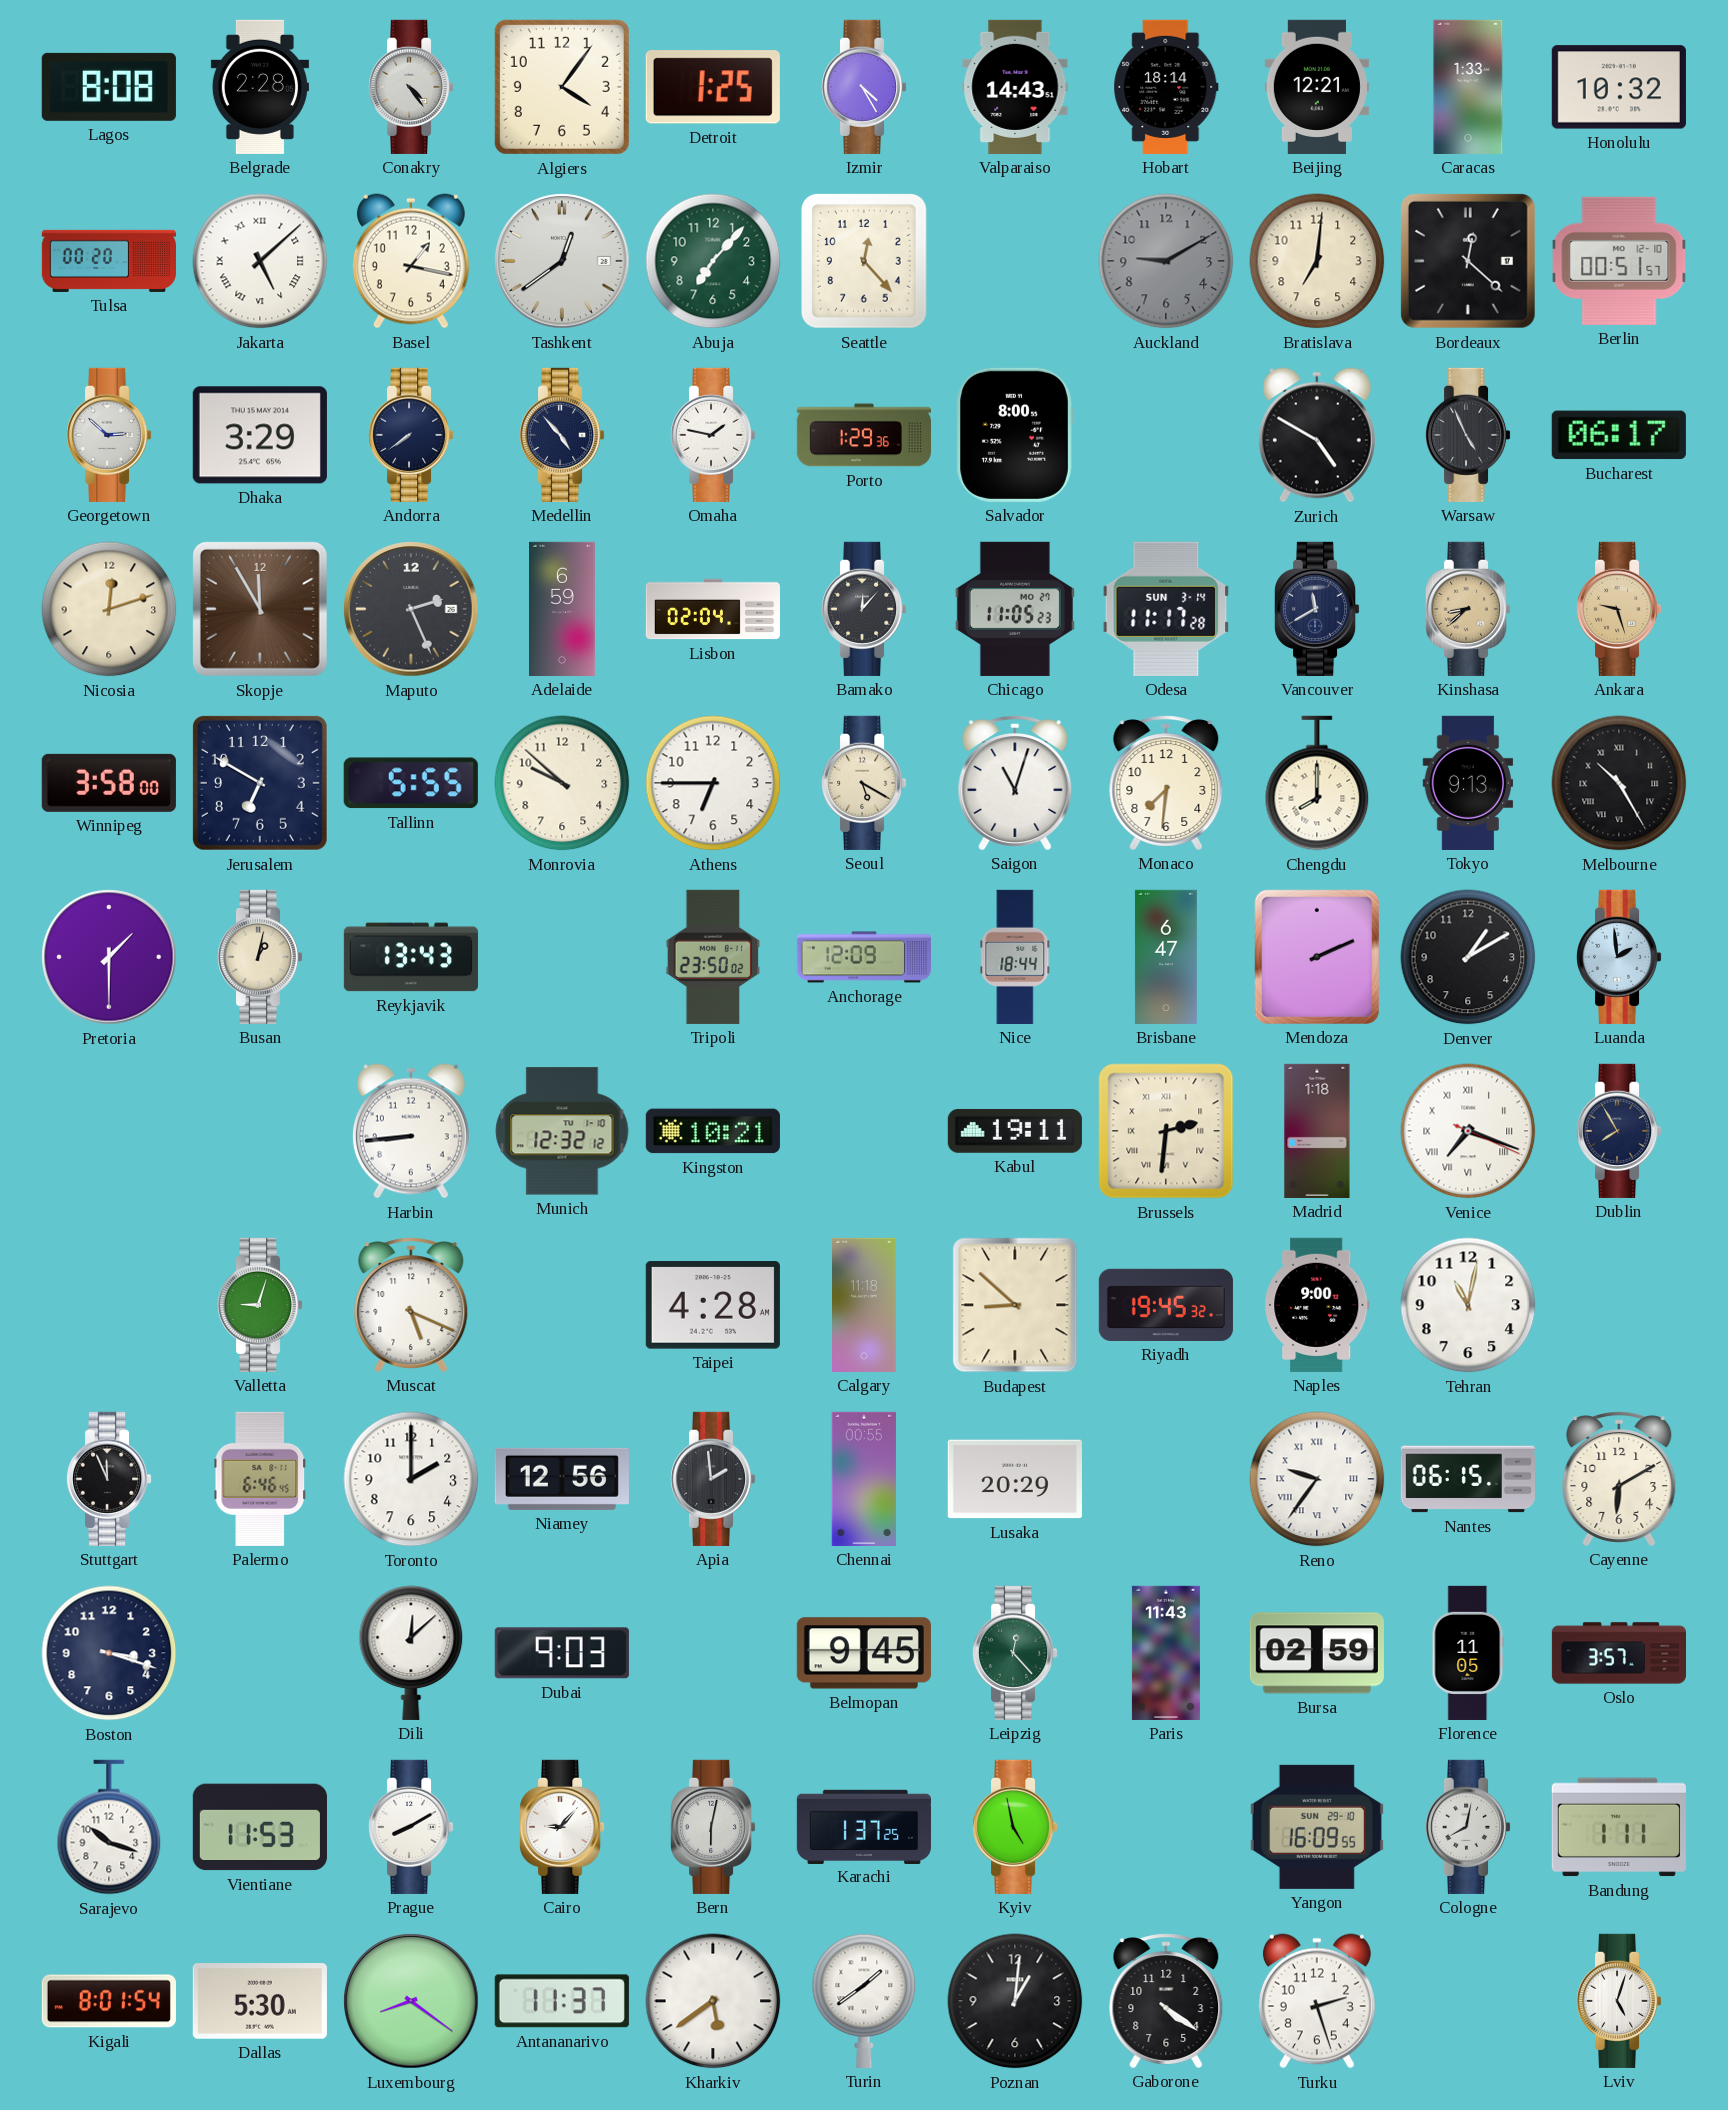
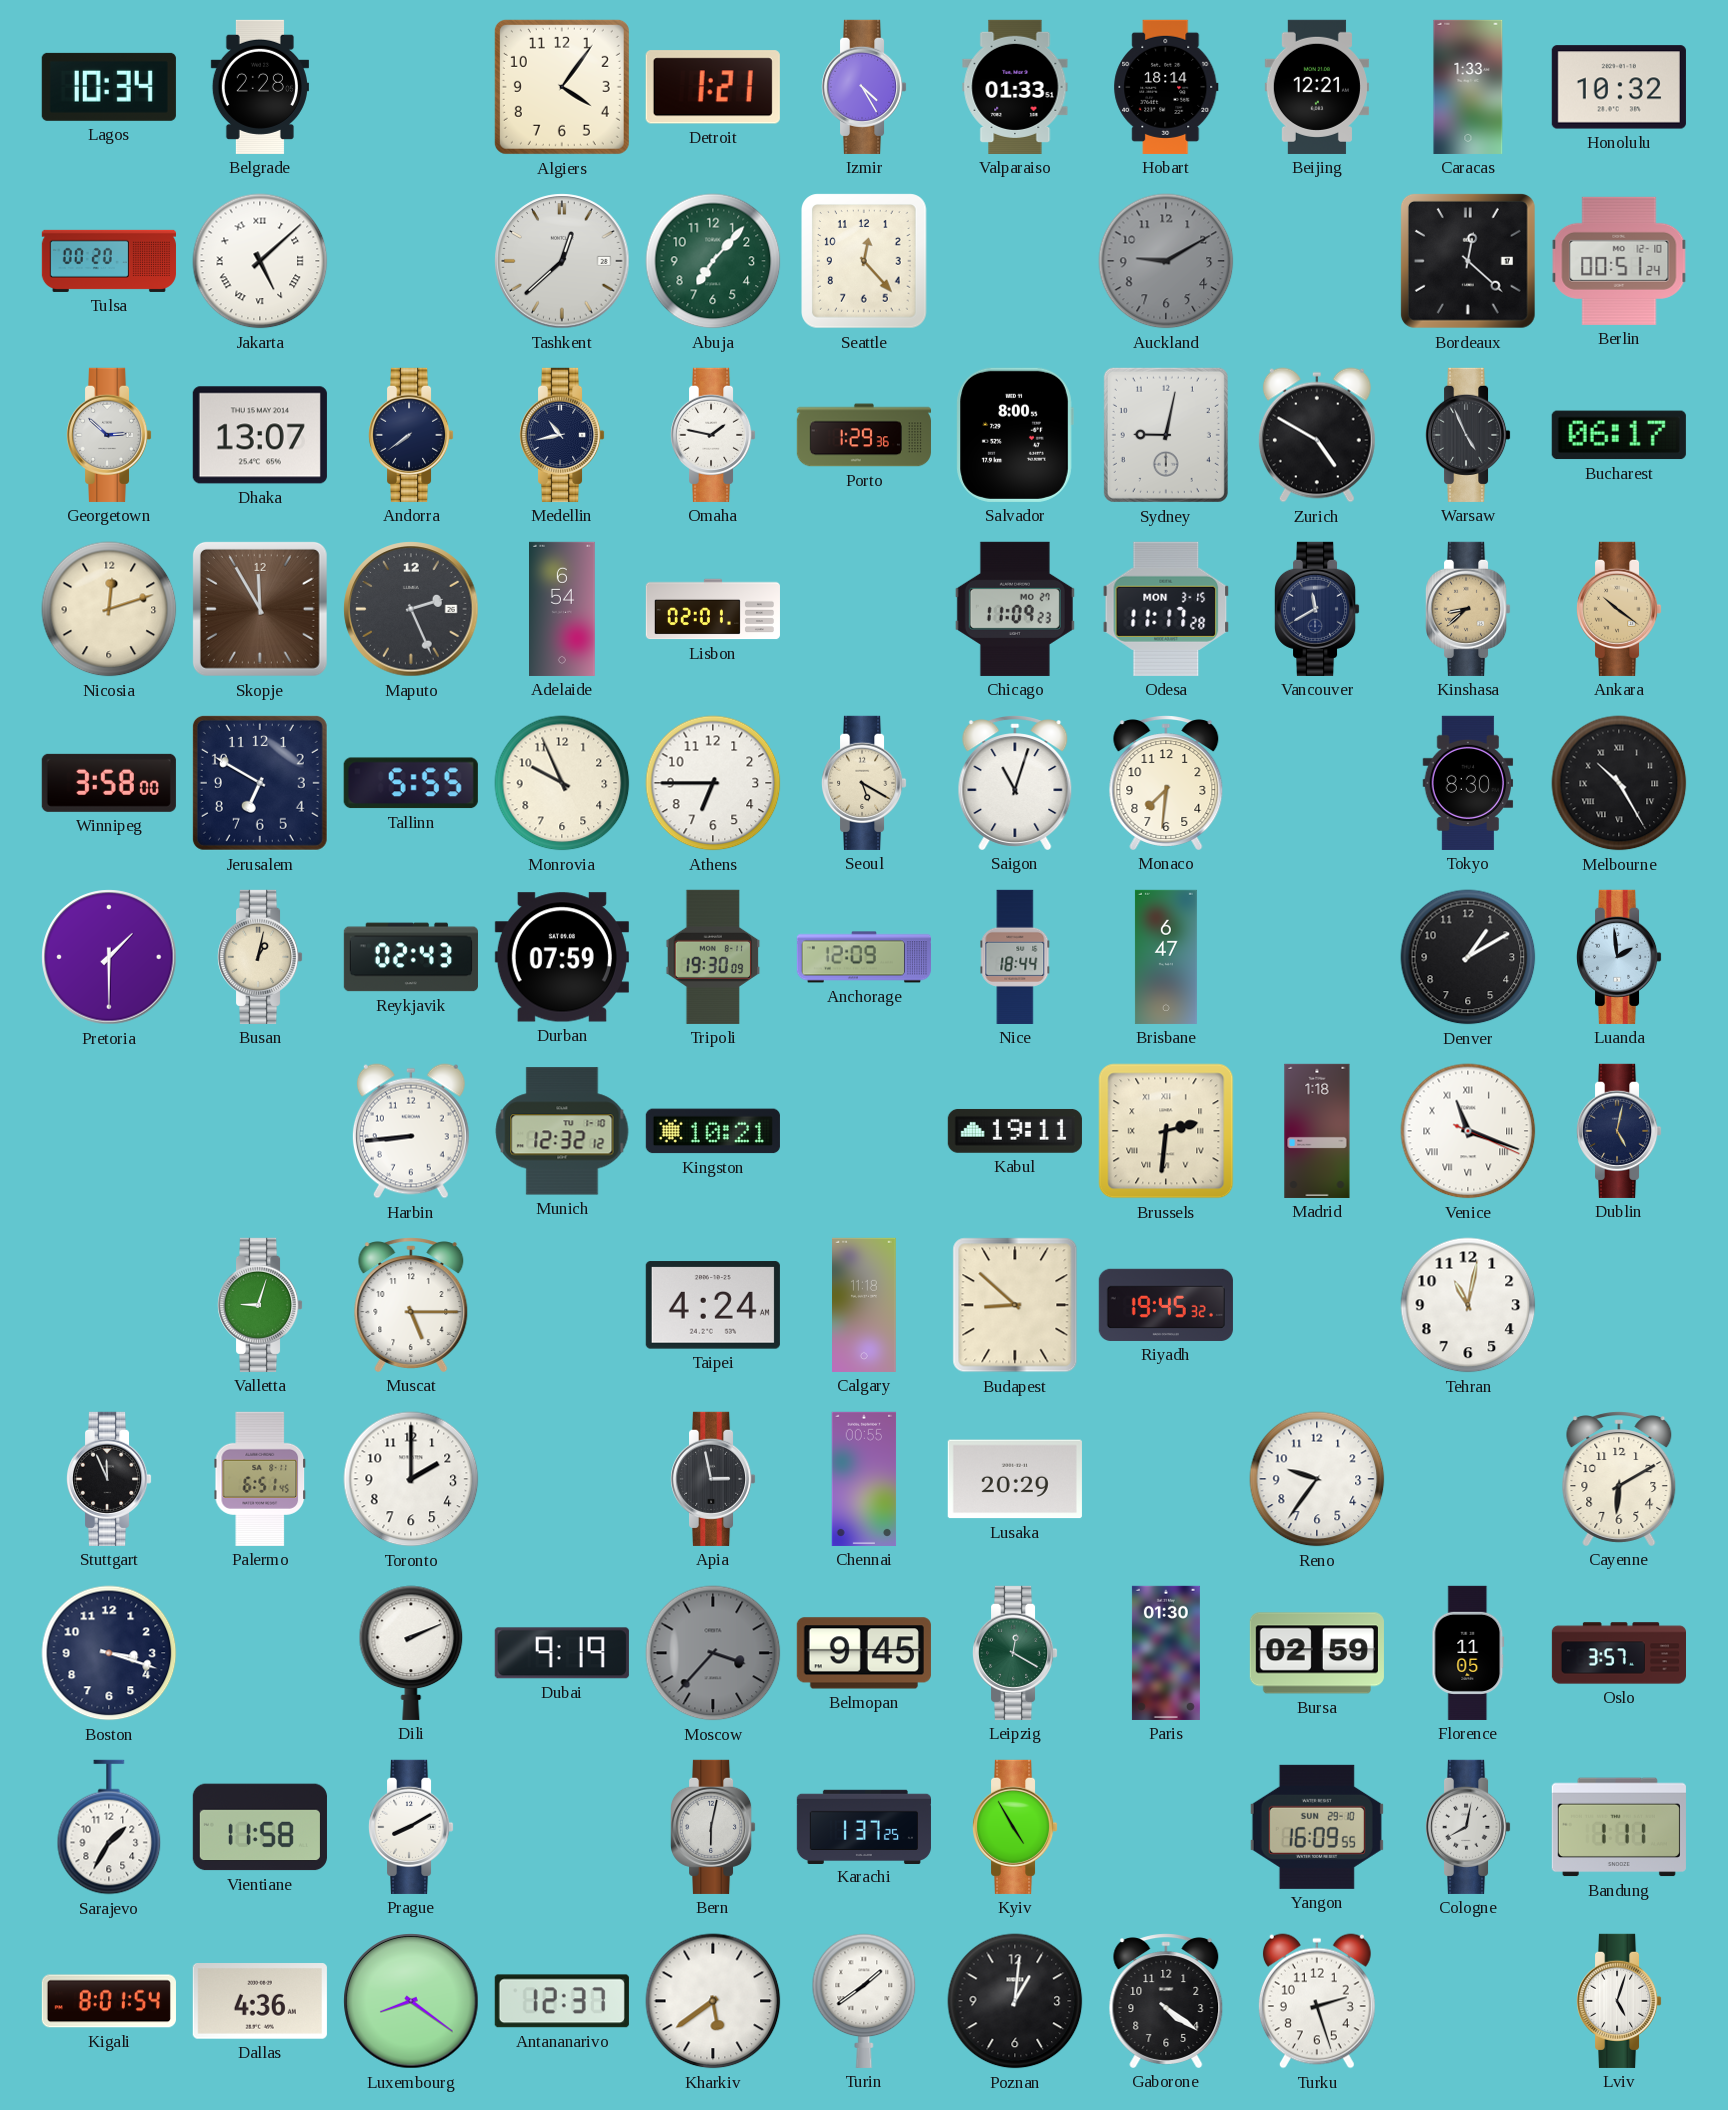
Lagos: 8:08 -> 10:34
Conakry: 4:24 -> none
Detroit: 1:25 -> 1:21
Valparaiso: 14:43 -> 01:33
Basel: 1:17 -> none
Tashkent: 12:39 -> 12:38
Bratislava: 7:01 -> none
Berlin: 00:51:57 -> 00:51:24
Dhaka: 3:29 -> 13:07
Medellin: 4:53 -> 10:43
Sydney: none -> 9:02
Adelaide: 6:59 -> 6:54
Lisbon: 02:04 -> 02:01
Bamako: 12:07 -> none
Chicago: 11:05 -> 11:09
Odesa date: SUN 3-14 -> MON 3-15
Ankara: 9:27 -> 10:21
Monrovia: 9:52 -> 9:56
Chengdu: 8:00 -> none
Tokyo: 9:13 -> 8:30
Reykjavik: 13:43 -> 02:43
Durban: none -> 07:59
Tripoli: 23:50 -> 19:30
Mendoza: 2:11 -> none
Venice: 7:18 -> 11:18
Dublin: 7:55 -> 5:02
Muscat: 5:19 -> 5:15
Taipei: 4:28 -> 4:24
Naples: 9:00 -> none
Palermo: 6:46 -> 6:51
Niamey: 12:56 -> none
Apia: 1:59 -> 2:58
Reno numerals: Roman -> Arabic
Nantes: 06:15 -> none
Dili: 12:08 -> 2:11
Dubai: 9:03 -> 9:19
Moscow: none -> 3:37
Leipzig: 12:23 -> 12:20
Paris: 11:43 -> 01:30
Sarajevo: 10:18 -> 1:35
Vientiane: 11:53 -> 11:58
Cairo: 9:07 -> none
Kyiv: 4:58 -> 4:55
Dallas: 5:30 -> 4:36
Antananarivo: 11:37 -> 12:37
